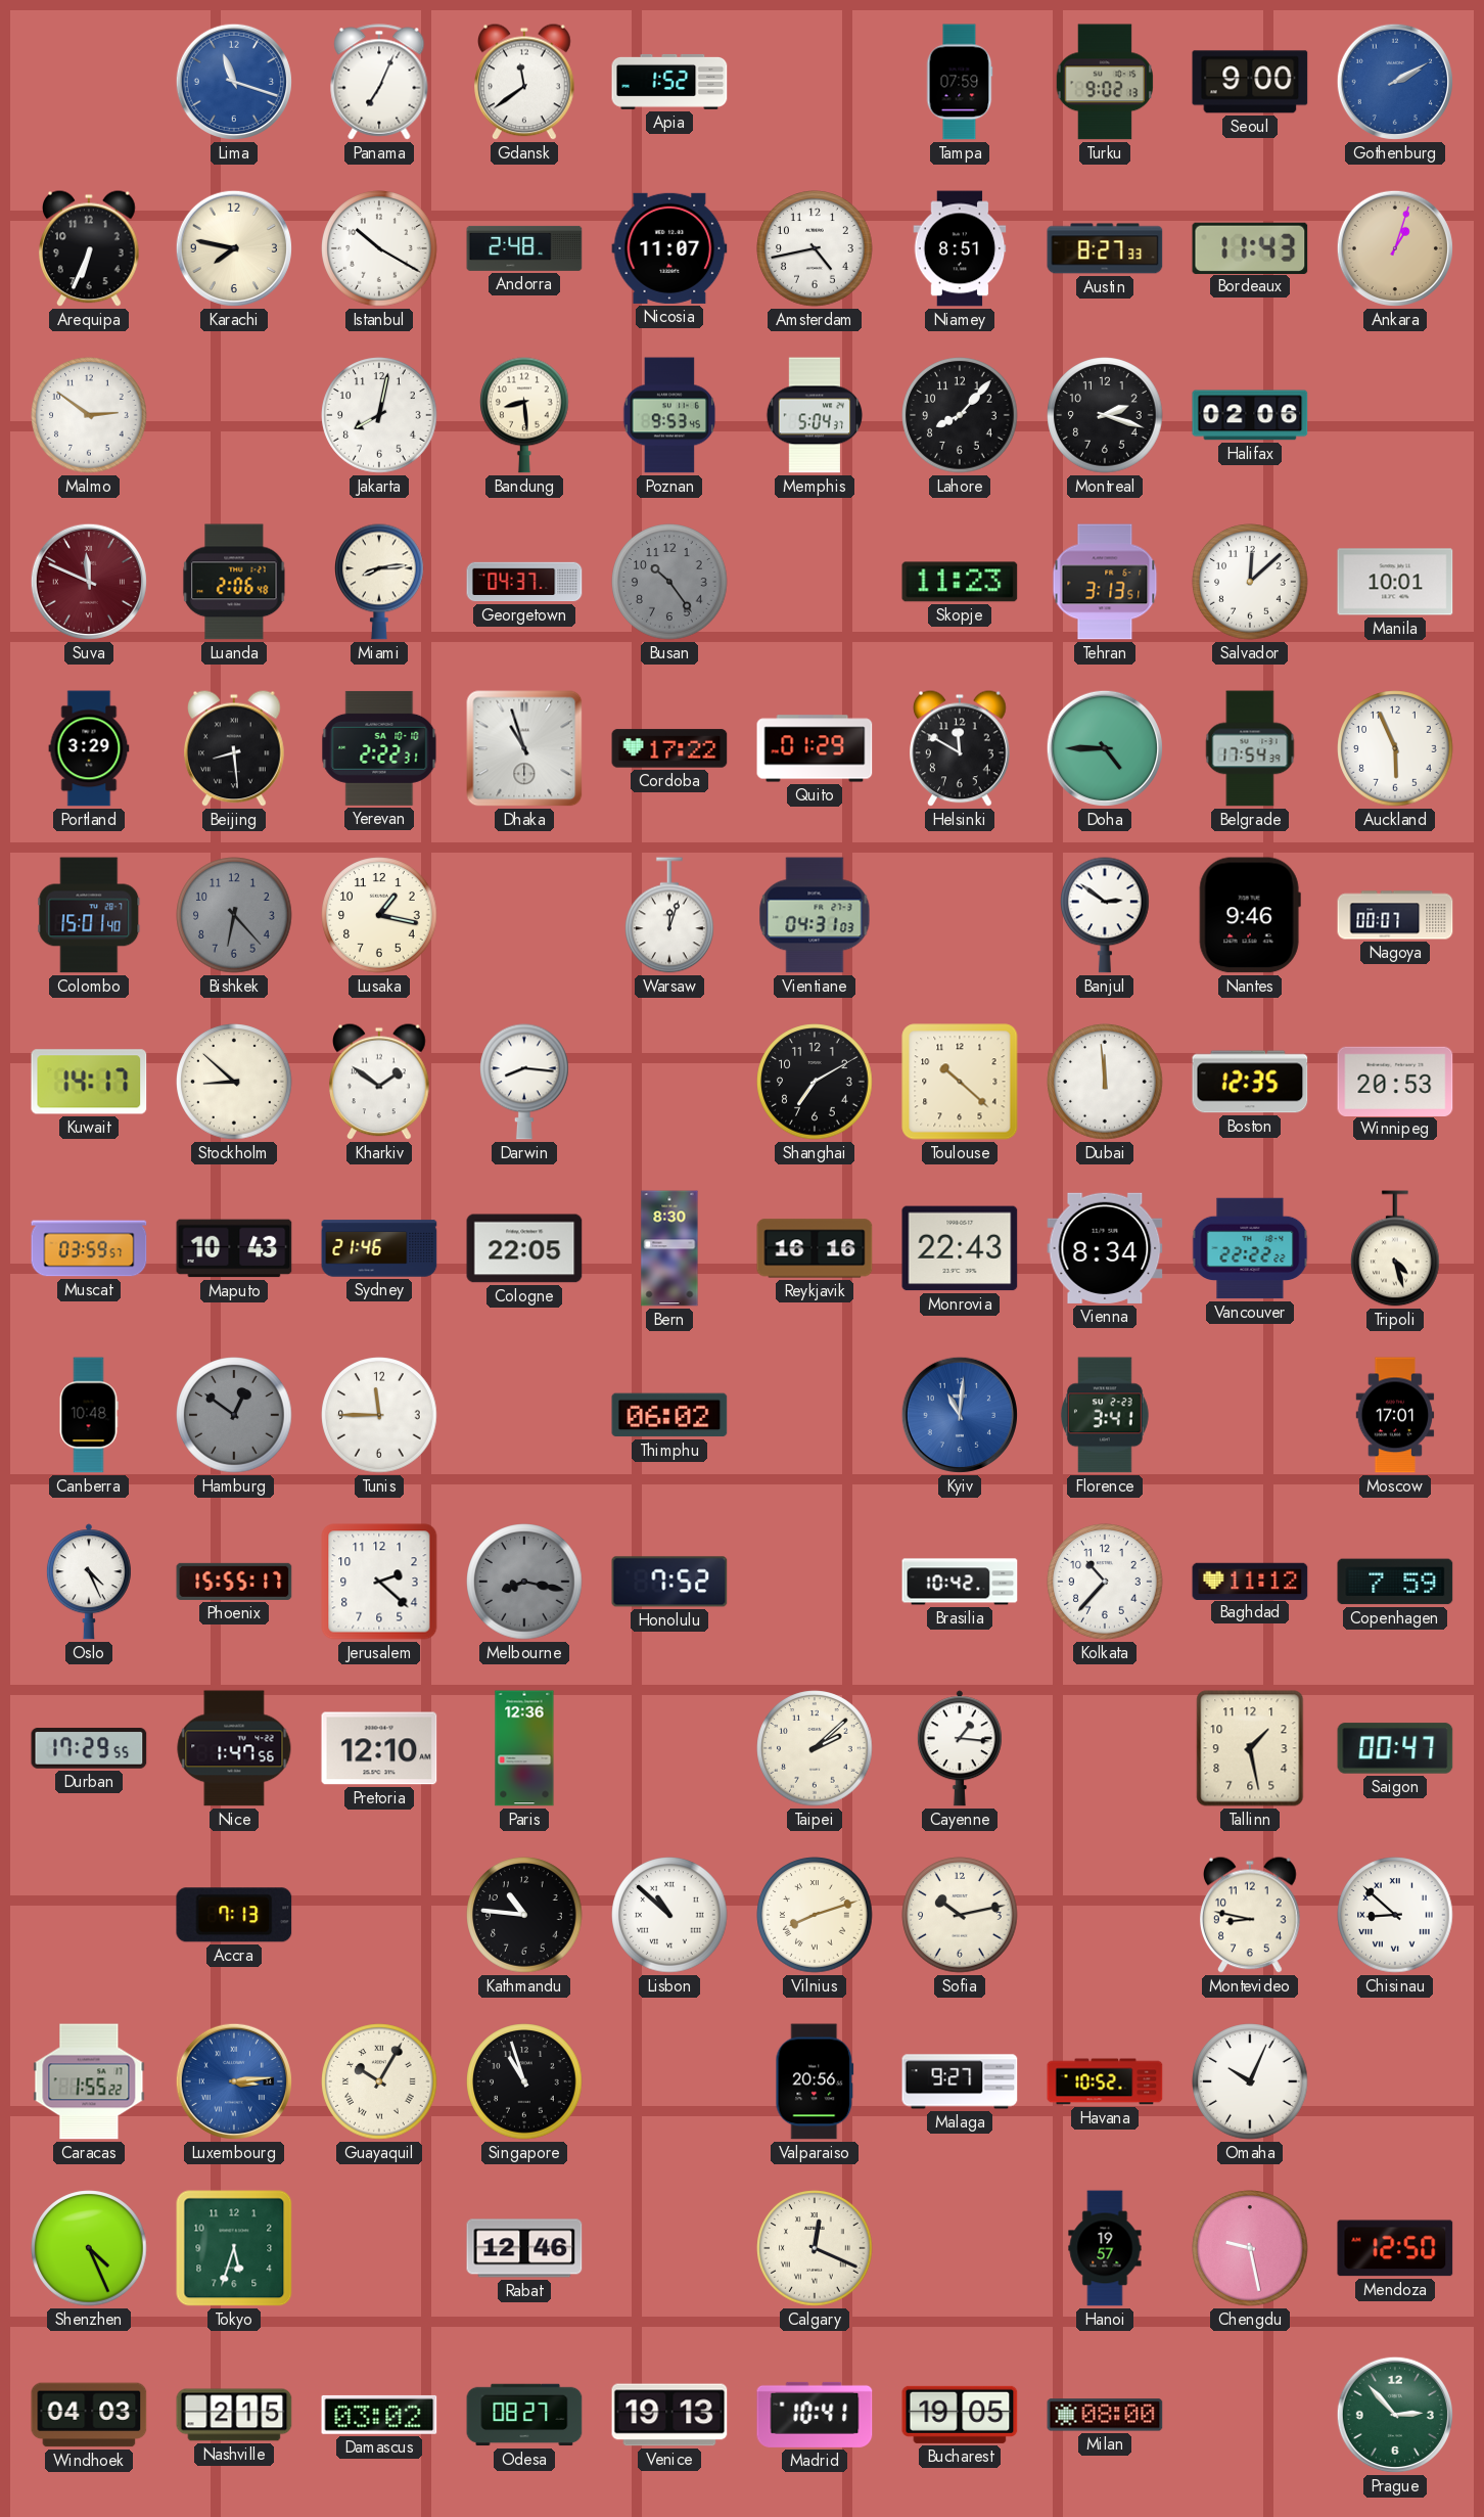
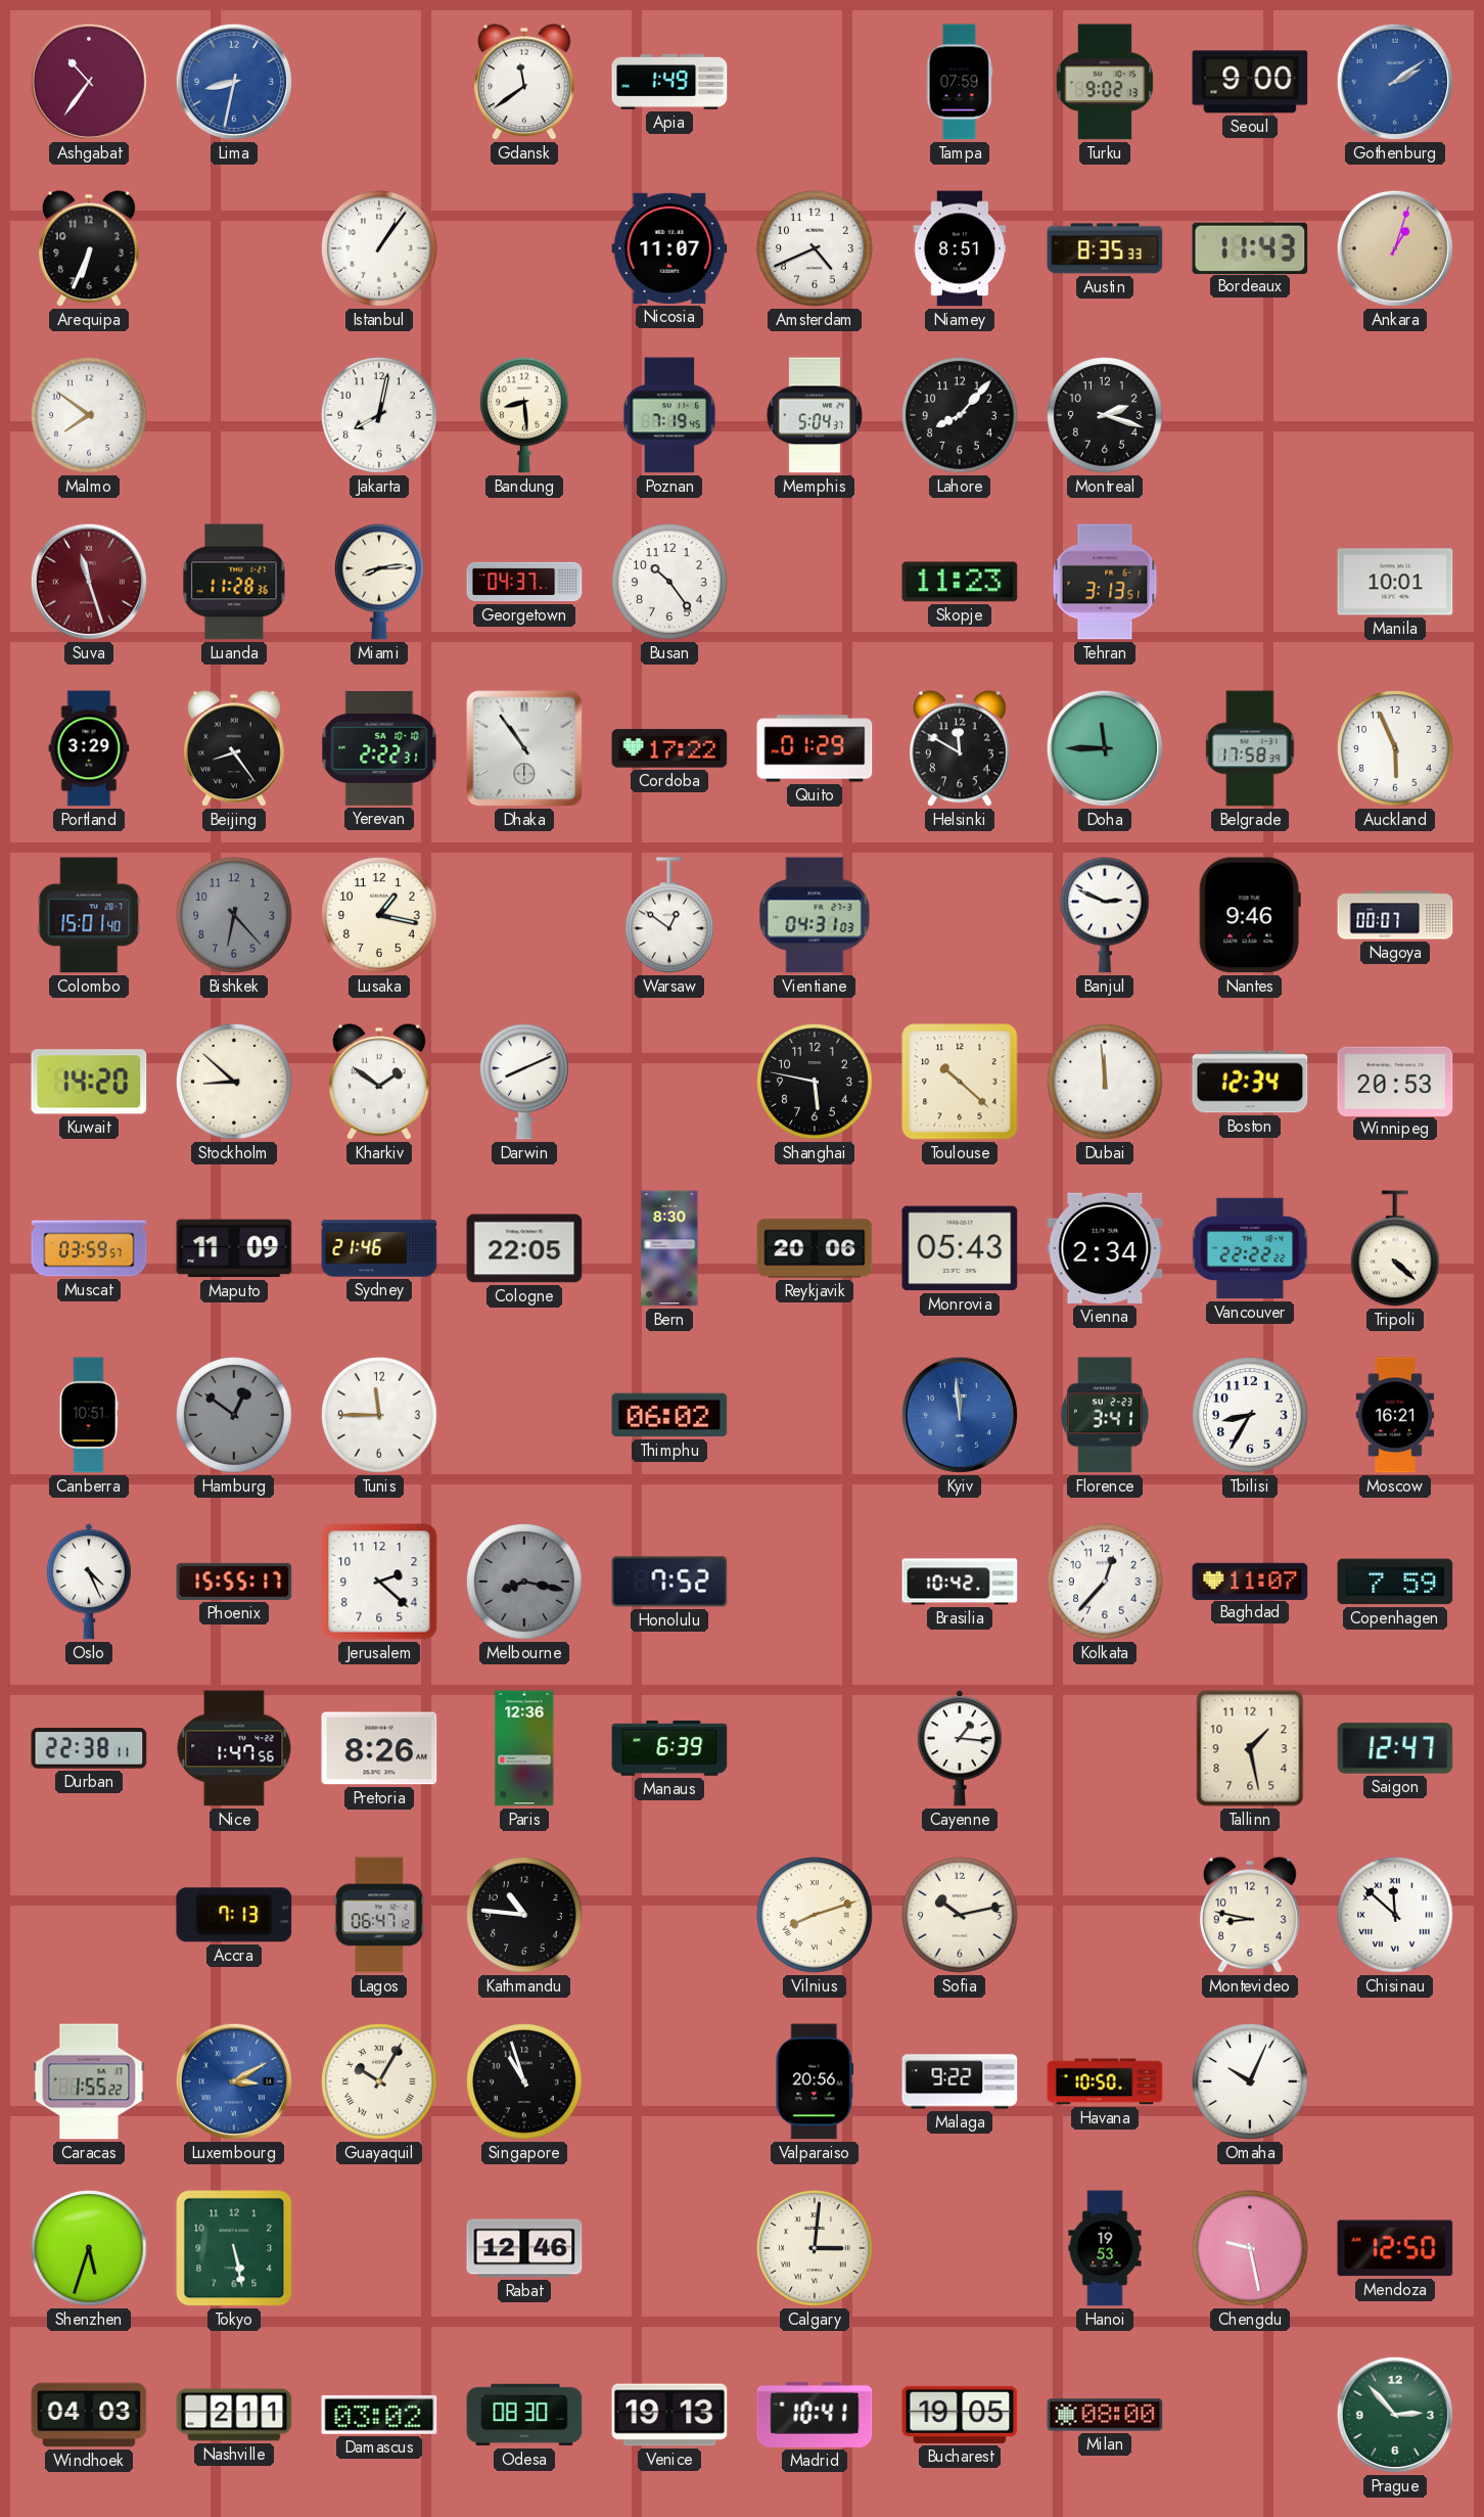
Ashgabat: none -> 10:36
Lima: 11:18 -> 8:32
Panama: 7:04 -> none
Apia: 1:52 -> 1:49
Gothenburg: 2:10 -> 2:09
Karachi: 7:47 -> none
Istanbul: 10:20 -> 1:06
Andorra: 2:48 -> none
Amsterdam: 4:43 -> 4:41
Austin: 8:27 -> 8:35
Malmo: 2:51 -> 7:51
Poznan: 9:53 -> 7:19
Halifax: 02:06 -> none
Suva: 11:49 -> 11:27
Luanda: 2:06 -> 11:28
Busan dial: grey -> white
Salvador: 12:08 -> none
Beijing: 8:29 -> 8:24
Dhaka: 10:57 -> 10:54
Doha: 4:45 -> 11:45
Belgrade: 17:54 -> 17:58
Warsaw: 12:03 -> 12:51
Banjul: 2:51 -> 2:49
Kuwait: 14:17 -> 14:20
Darwin: 8:16 -> 8:11
Shanghai: 7:10 -> 5:47
Boston: 12:35 -> 12:34
Maputo: 10:43 -> 11:09
Reykjavik: 16:16 -> 20:06
Monrovia: 22:43 -> 05:43
Vienna: 8:34 -> 2:34
Tripoli: 4:27 -> 4:22
Canberra: 10:48 -> 10:51
Kyiv: 11:01 -> 11:59
Tbilisi: none -> 8:35
Moscow: 17:01 -> 16:21
Kolkata: 10:37 -> 12:37
Baghdad: 11:12 -> 11:07
Durban: 17:29 -> 22:38
Pretoria: 12:10 -> 8:26
Manaus: none -> 6:39
Taipei: 2:08 -> none
Saigon: 00:47 -> 12:47
Lagos: none -> 06:47
Lisbon: 10:52 -> none
Chisinau: 8:52 -> 11:52
Luxembourg: 3:14 -> 3:10
Malaga: 9:27 -> 9:22
Havana: 10:52 -> 10:50
Shenzhen: 4:26 -> 5:33
Tokyo: 5:33 -> 5:28
Calgary: 12:19 -> 3:01
Hanoi: 19:57 -> 19:53
Nashville: 2:15 -> 2:11
Odesa: 08:27 -> 08:30
